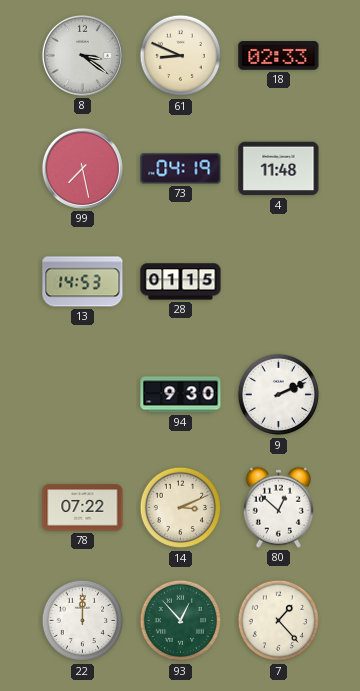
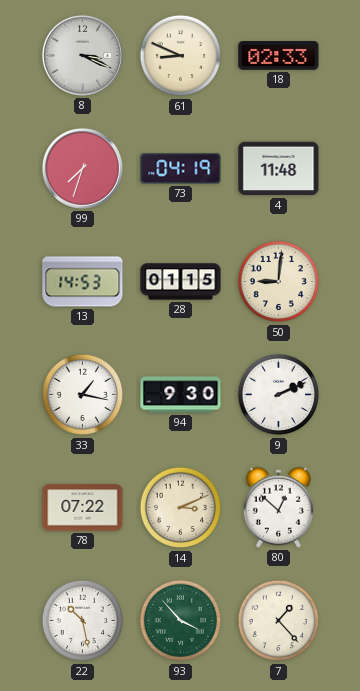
8: 3:21 -> 3:19
99: 7:28 -> 7:33
50: none -> 9:01
33: none -> 1:17
22: 12:00 -> 10:28
93: 12:53 -> 3:53
